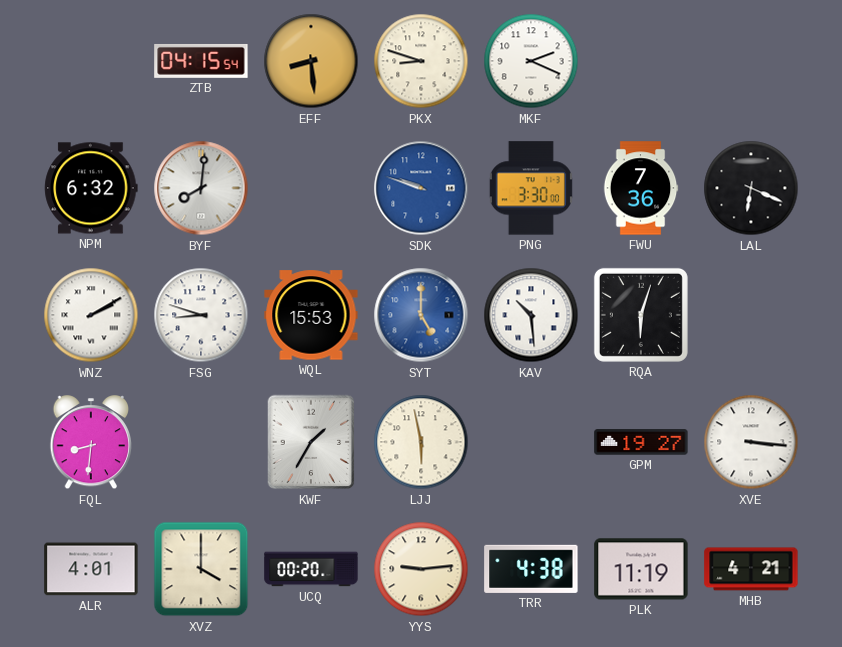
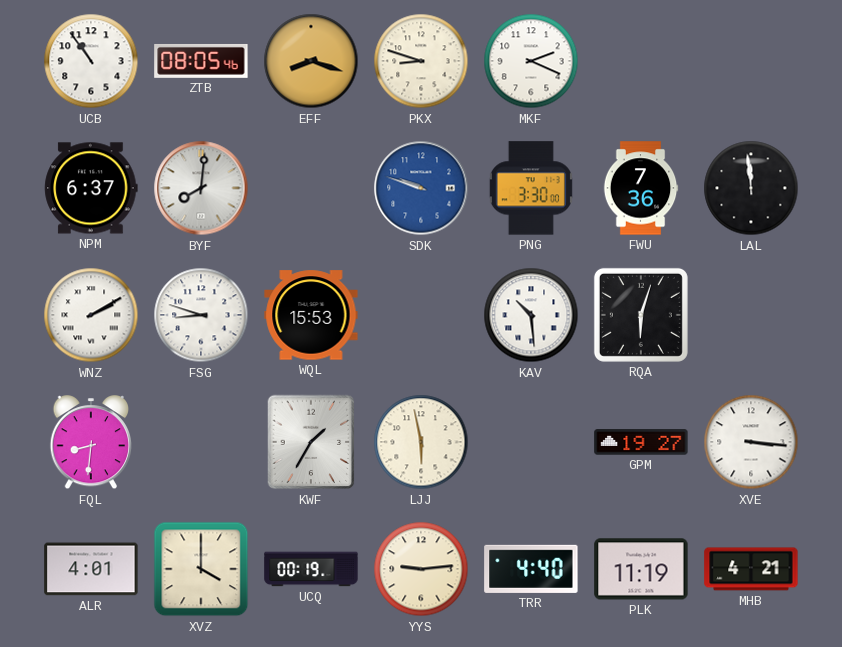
UCB: none -> 10:54
ZTB: 04:15 -> 08:05
EFF: 8:29 -> 8:18
NPM: 6:32 -> 6:37
LAL: 6:19 -> 11:59
SYT: 5:00 -> none
UCQ: 00:20 -> 00:19
TRR: 4:38 -> 4:40
